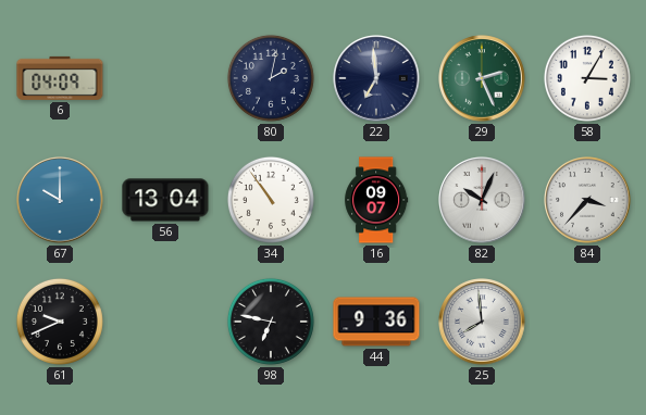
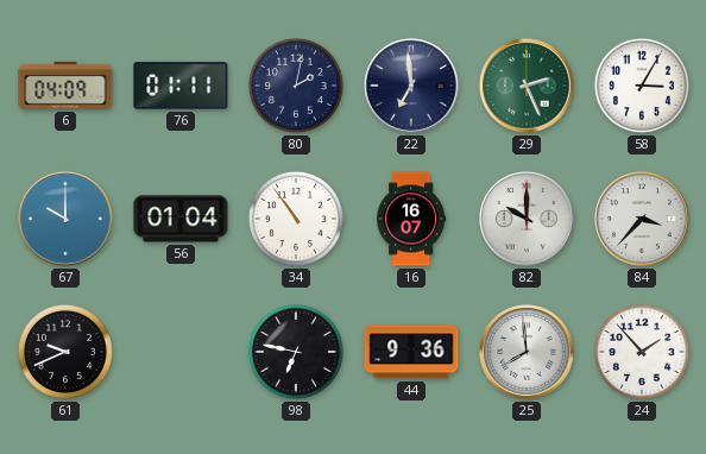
76: none -> 01:11
56: 13:04 -> 01:04
16: 09:07 -> 16:07
82: 10:04 -> 10:00
24: none -> 1:53
